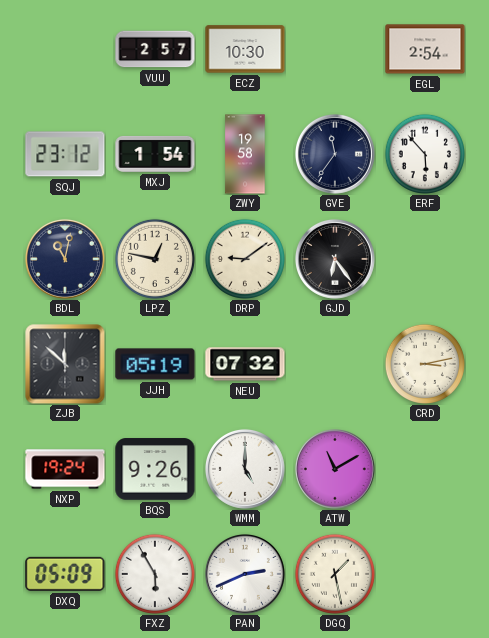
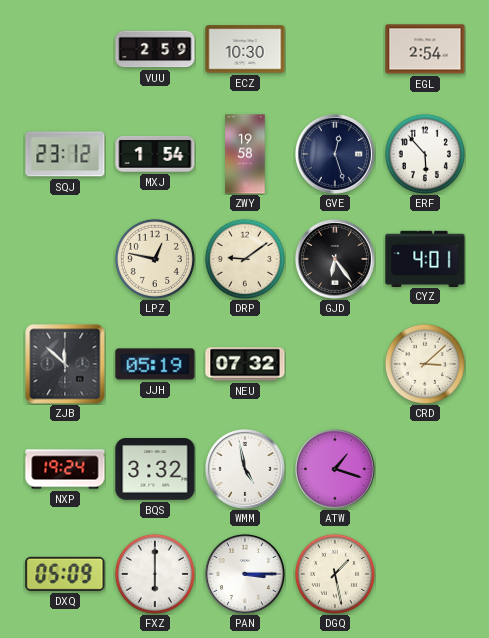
VUU: 2:57 -> 2:59
GVE: 11:36 -> 12:27
BDL: 11:02 -> none
CYZ: none -> 4:01
CRD: 3:13 -> 3:08
BQS: 9:26 -> 3:32
WMM: 5:00 -> 4:58
ATW: 11:10 -> 1:18
FXZ: 5:55 -> 6:00
PAN: 2:41 -> 3:15
